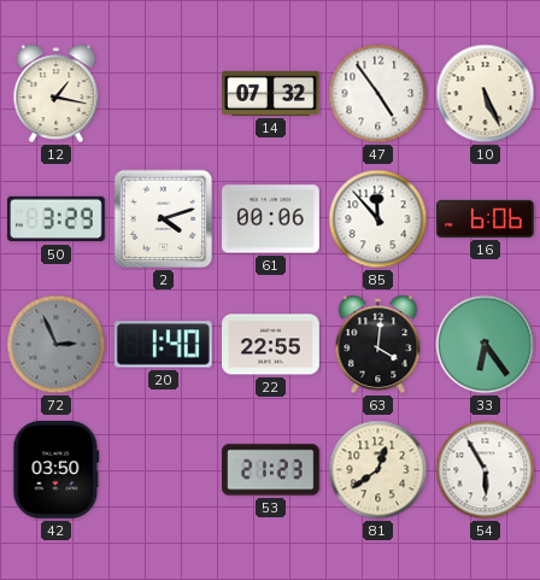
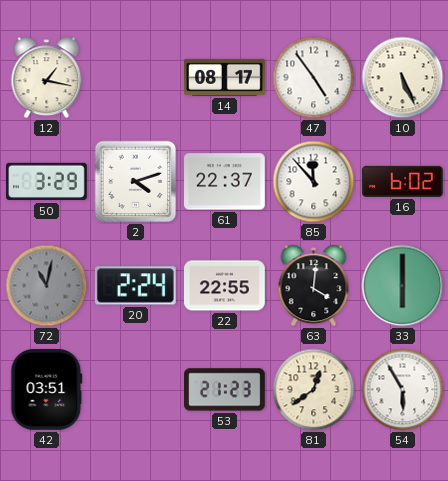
14: 07:32 -> 08:17
61: 00:06 -> 22:37
16: 6:06 -> 6:02
72: 2:56 -> 11:02
20: 1:40 -> 2:24
33: 6:24 -> 6:00
42: 03:50 -> 03:51
